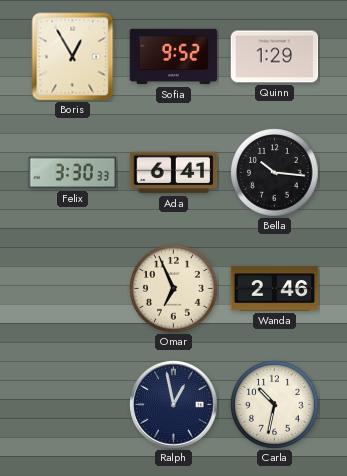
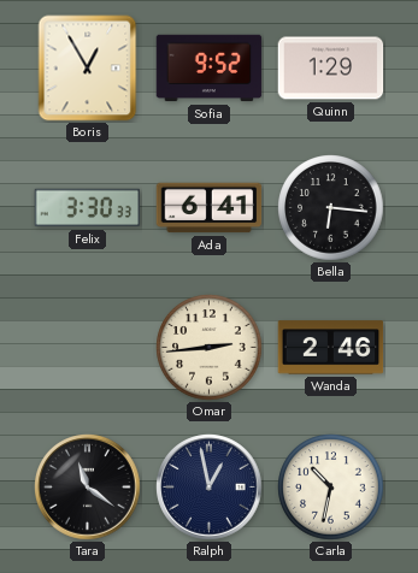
Bella: 10:16 -> 6:16
Omar: 6:56 -> 2:44
Tara: none -> 11:21
